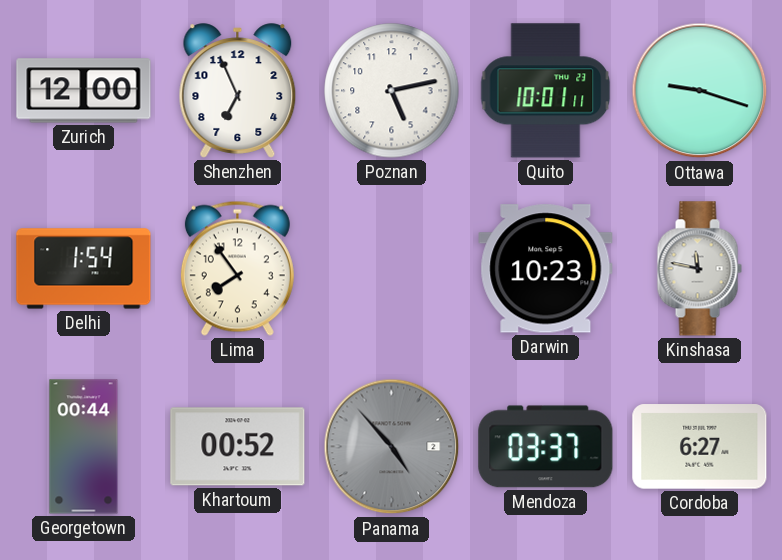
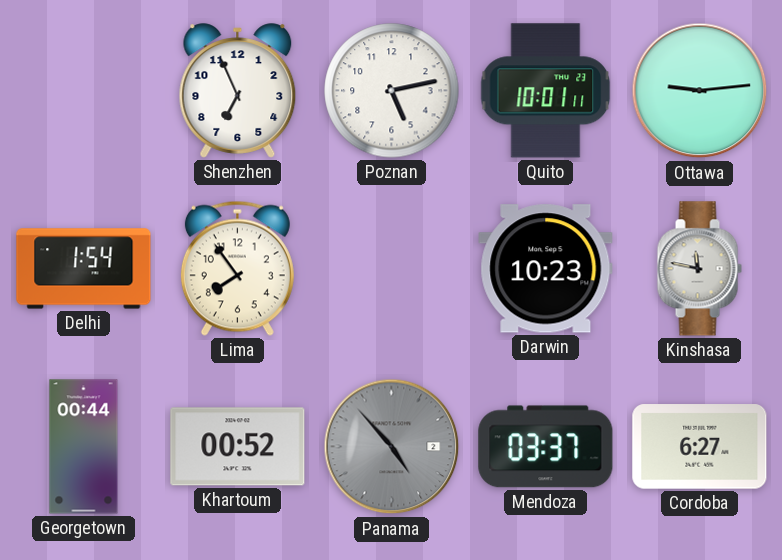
Zurich: 12:00 -> none
Ottawa: 9:18 -> 9:14
